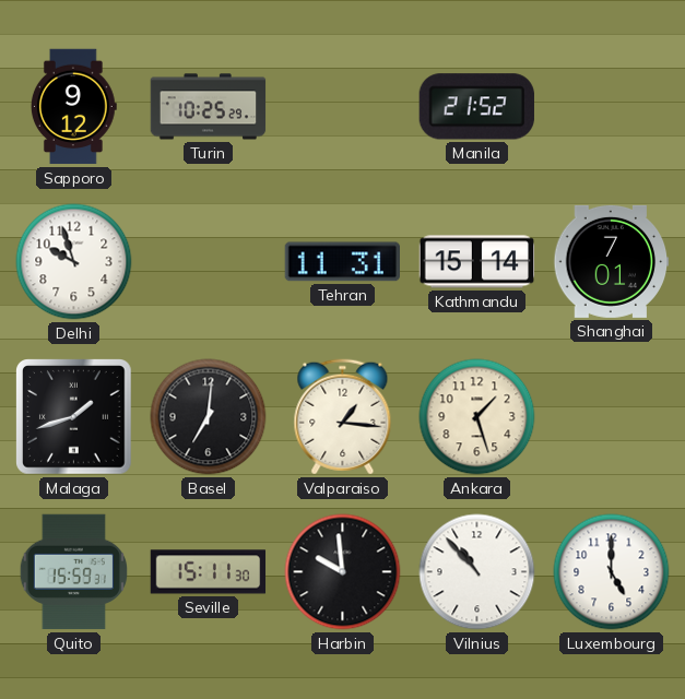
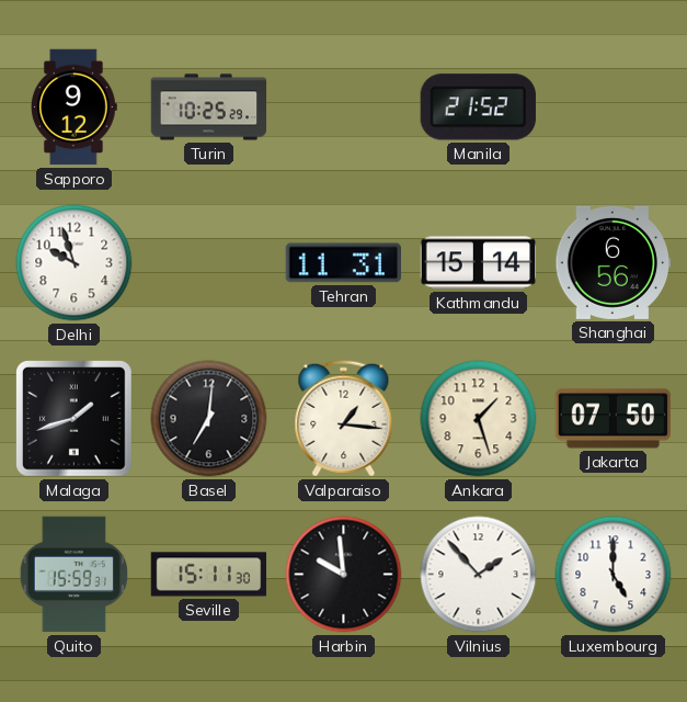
Shanghai: 7:01 -> 6:56
Jakarta: none -> 07:50
Vilnius: 10:53 -> 1:53
